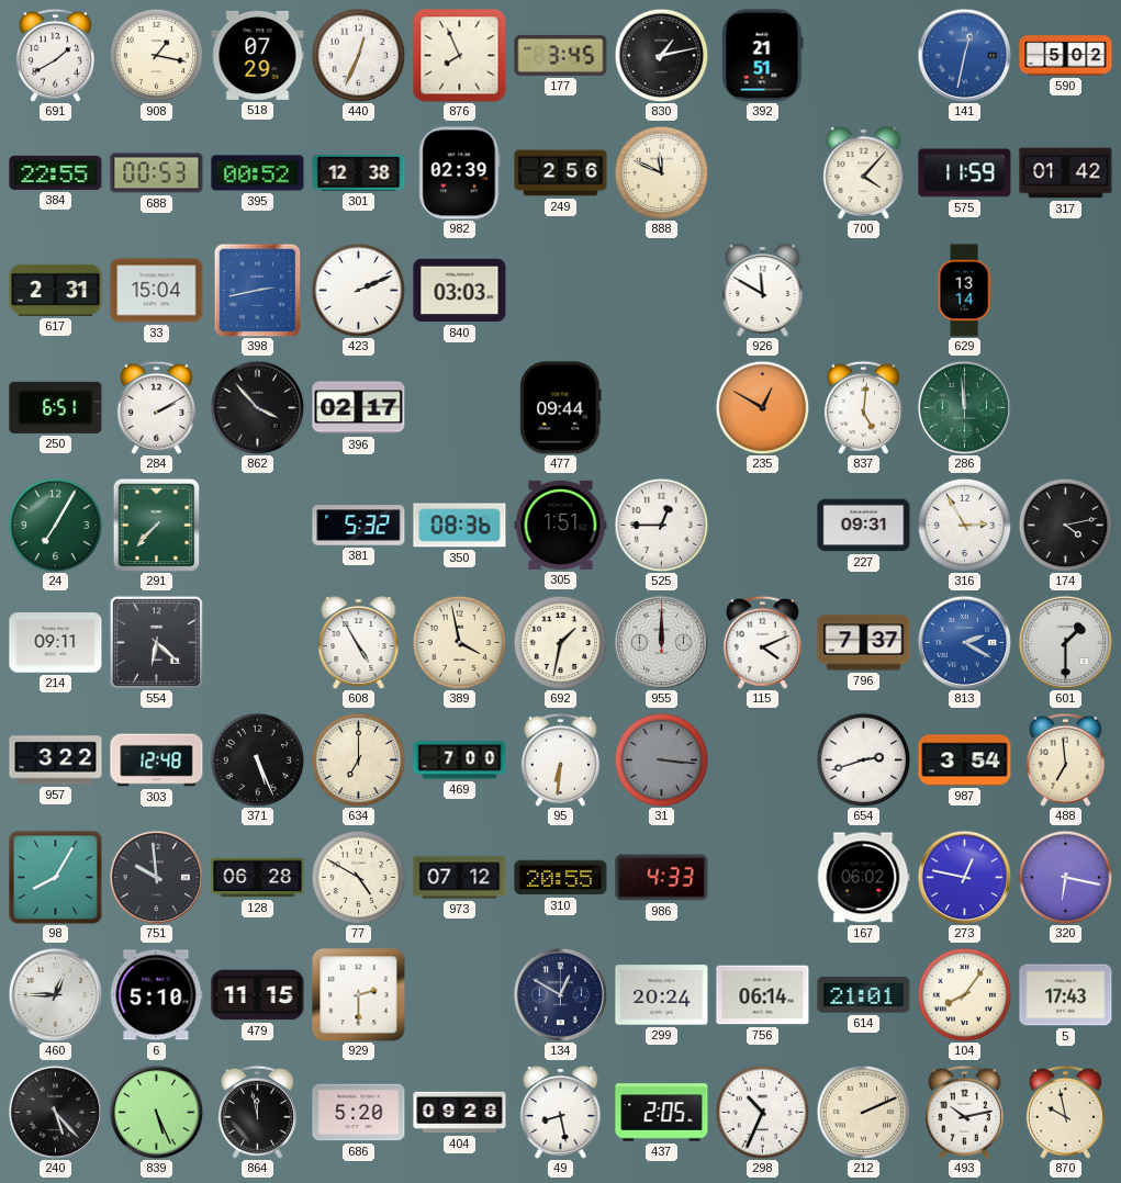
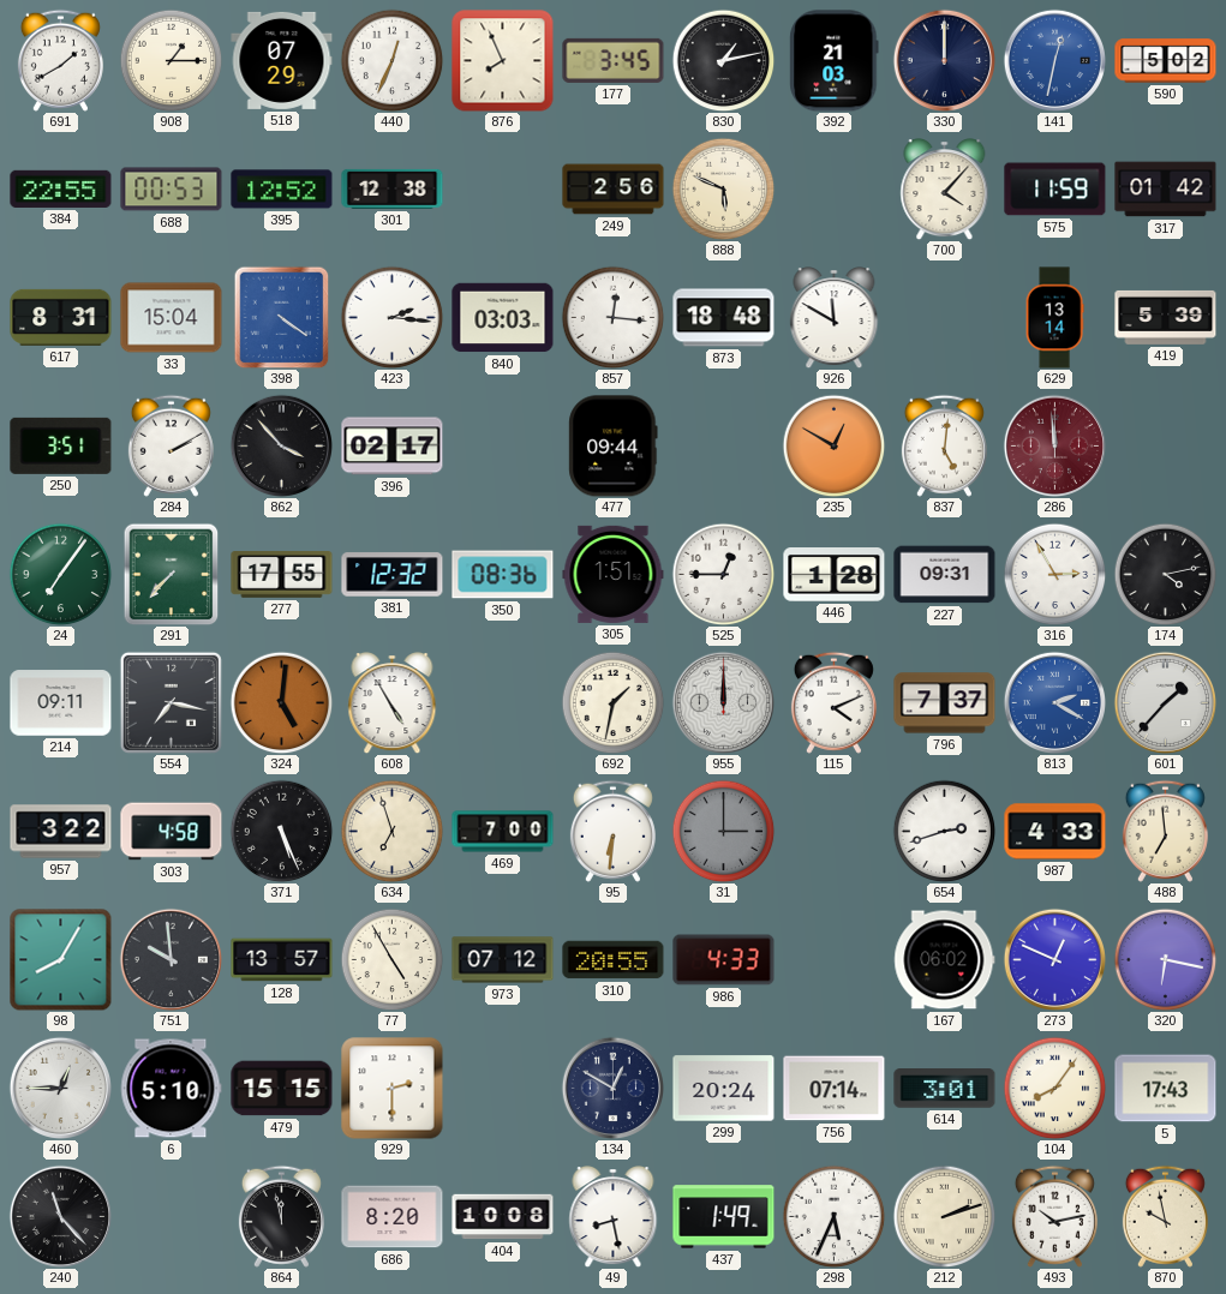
908: 1:17 -> 1:15
392: 21:51 -> 21:03
330: none -> 12:00
395: 00:52 -> 12:52
982: 02:39 -> none
888: 11:49 -> 5:49
617: 2:31 -> 8:31
398: 2:43 -> 4:21
423: 2:11 -> 2:16
857: none -> 12:16
873: none -> 18:48
419: none -> 5:39
250: 6:51 -> 3:51
286 dial: green -> burgundy
24: 7:05 -> 7:06
277: none -> 17:55
381: 5:32 -> 12:32
446: none -> 1:28
554: 6:22 -> 7:17
324: none -> 5:01
389: 3:58 -> none
601: 1:30 -> 1:37
303: 12:48 -> 4:58
634: 7:00 -> 6:57
31: 3:16 -> 3:00
987: 3:54 -> 4:33
128: 06:28 -> 13:57
77: 4:50 -> 4:55
273: 12:47 -> 12:49
479: 11:15 -> 15:15
756: 06:14 -> 07:14
614: 21:01 -> 3:01
240: 5:23 -> 11:23
839: 5:26 -> none
686: 5:20 -> 8:20
404: 09:28 -> 10:08
437: 2:05 -> 1:49
298: 10:34 -> 5:34
212: 2:11 -> 2:12
